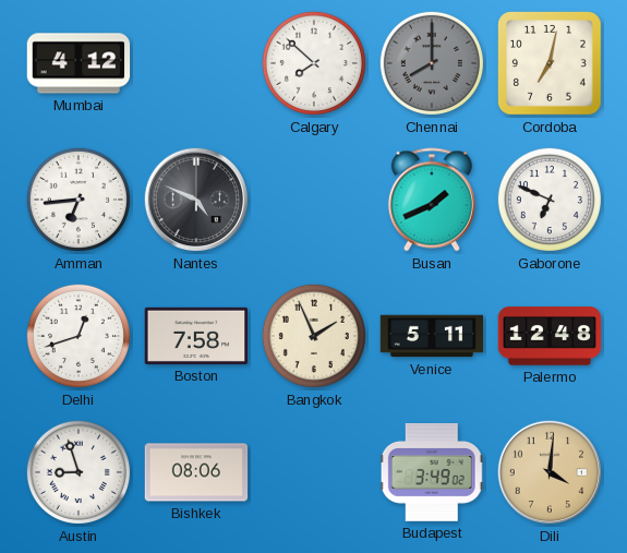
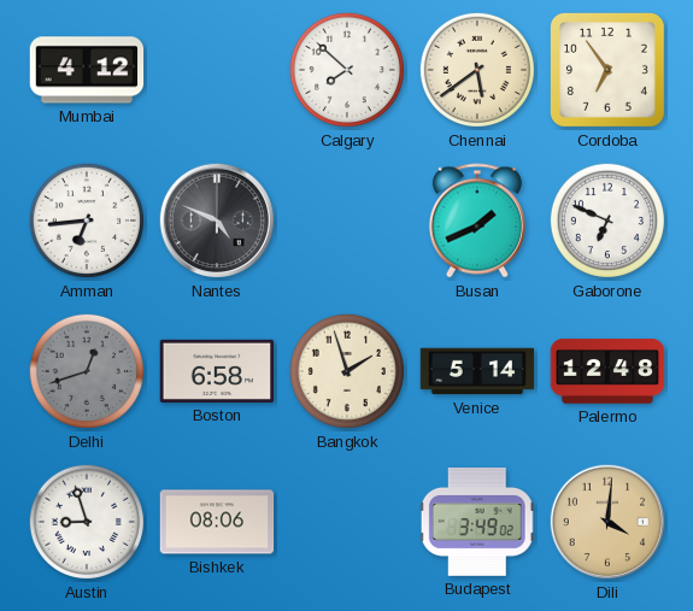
Chennai: 8:00 -> 5:39
Chennai dial: grey -> cream
Cordoba: 7:02 -> 6:54
Delhi dial: white -> grey
Boston: 7:58 -> 6:58
Bangkok: 1:56 -> 1:57
Venice: 5:11 -> 5:14
